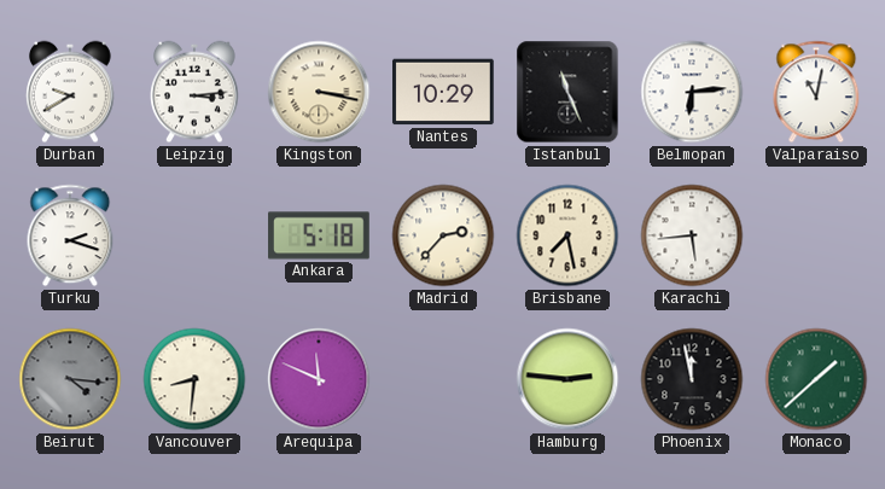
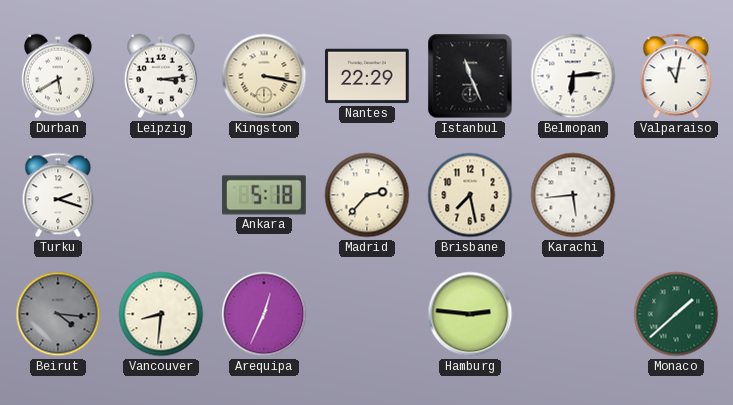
Durban: 9:40 -> 5:40
Nantes: 10:29 -> 22:29
Arequipa: 11:49 -> 12:34
Phoenix: 11:58 -> none
